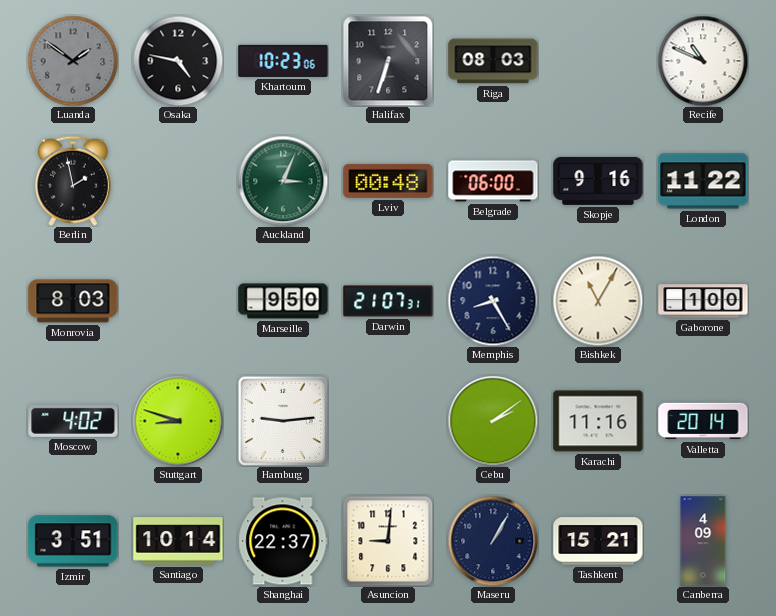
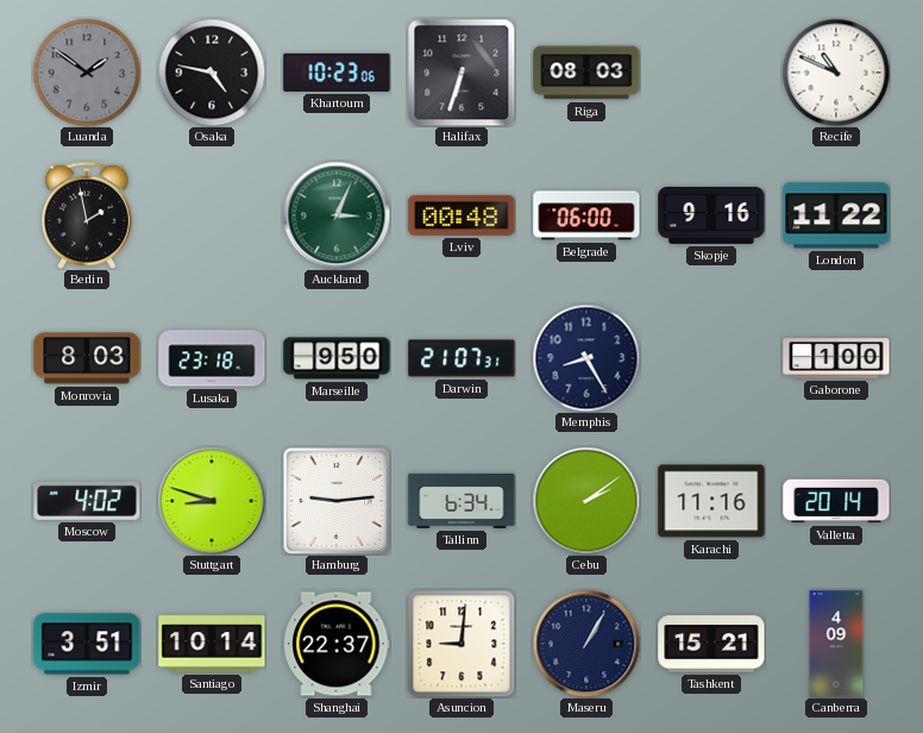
Lusaka: none -> 23:18
Bishkek: 11:05 -> none
Tallinn: none -> 6:34
